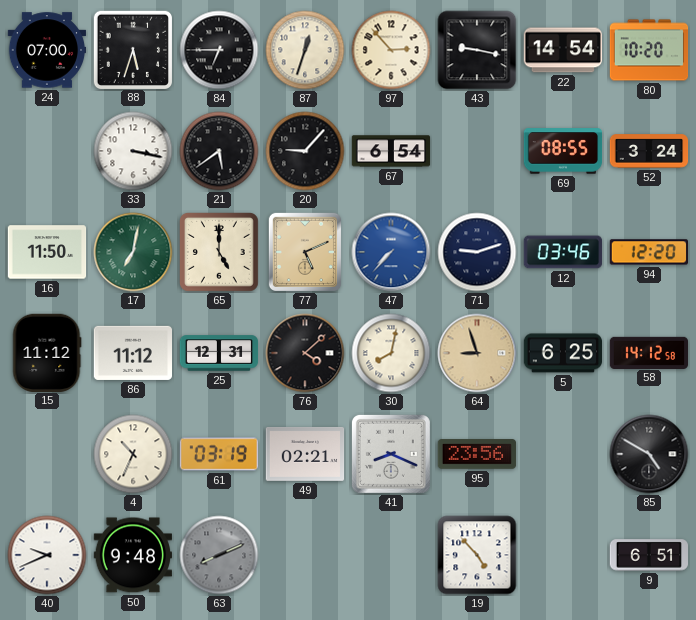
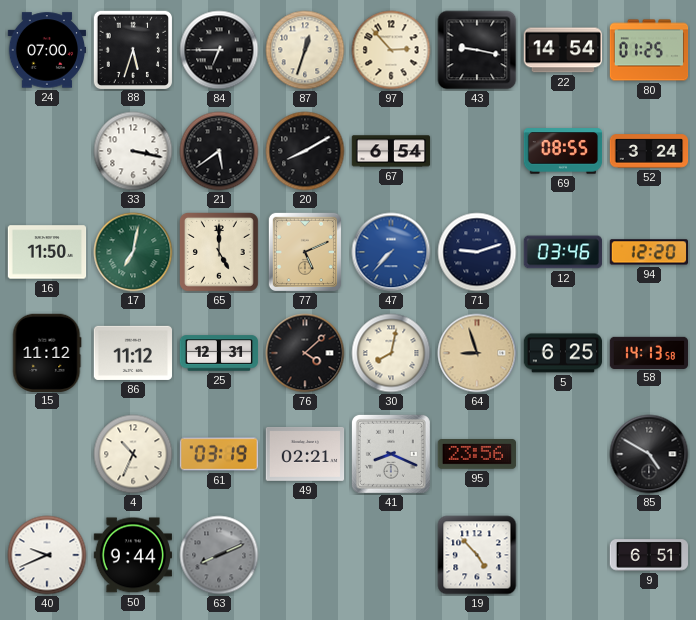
80: 10:20 -> 01:25
20: 9:07 -> 8:10
58: 14:12 -> 14:13
50: 9:48 -> 9:44
